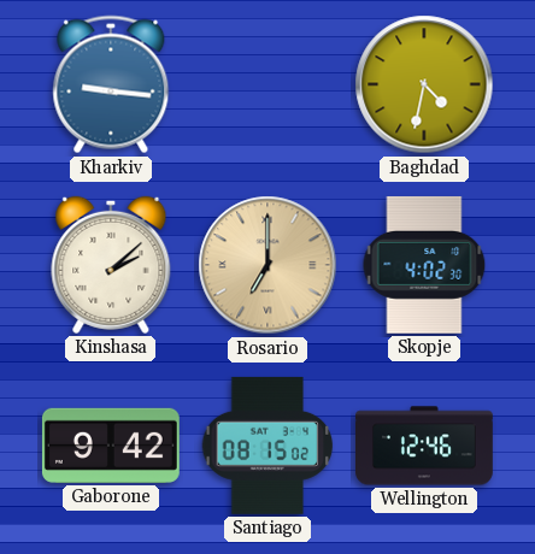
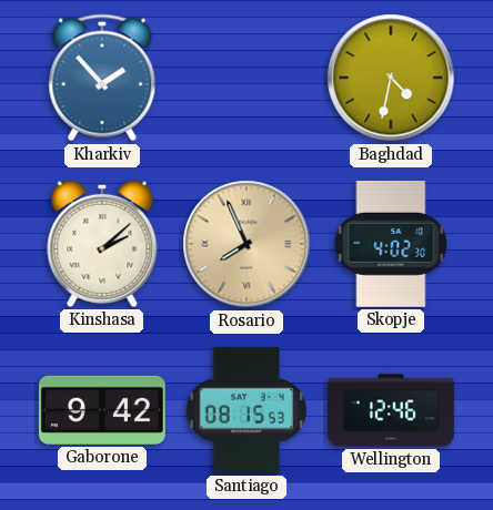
Kharkiv: 9:16 -> 1:53
Rosario: 7:00 -> 7:56
Santiago: 08:15:02 -> 08:15:53
